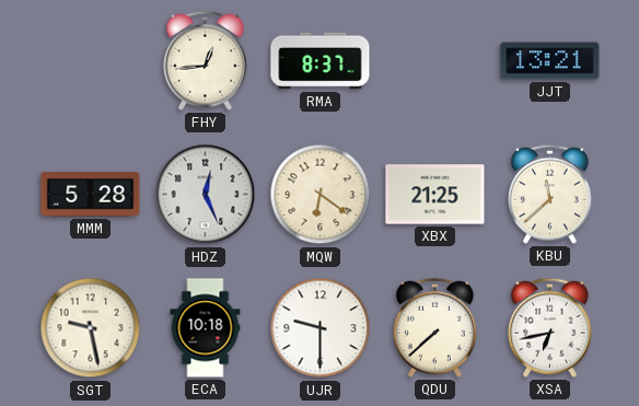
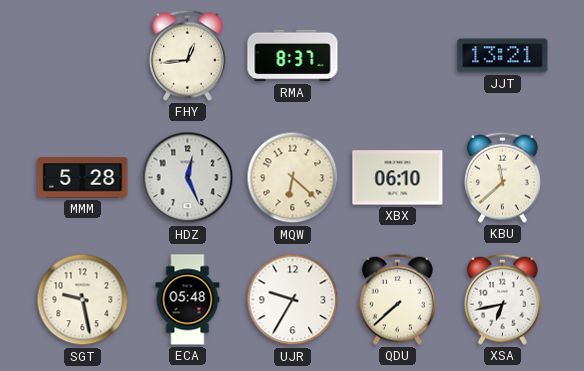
MQW: 6:21 -> 6:22
XBX: 21:25 -> 06:10
ECA: 10:18 -> 05:48
UJR: 9:30 -> 9:35
